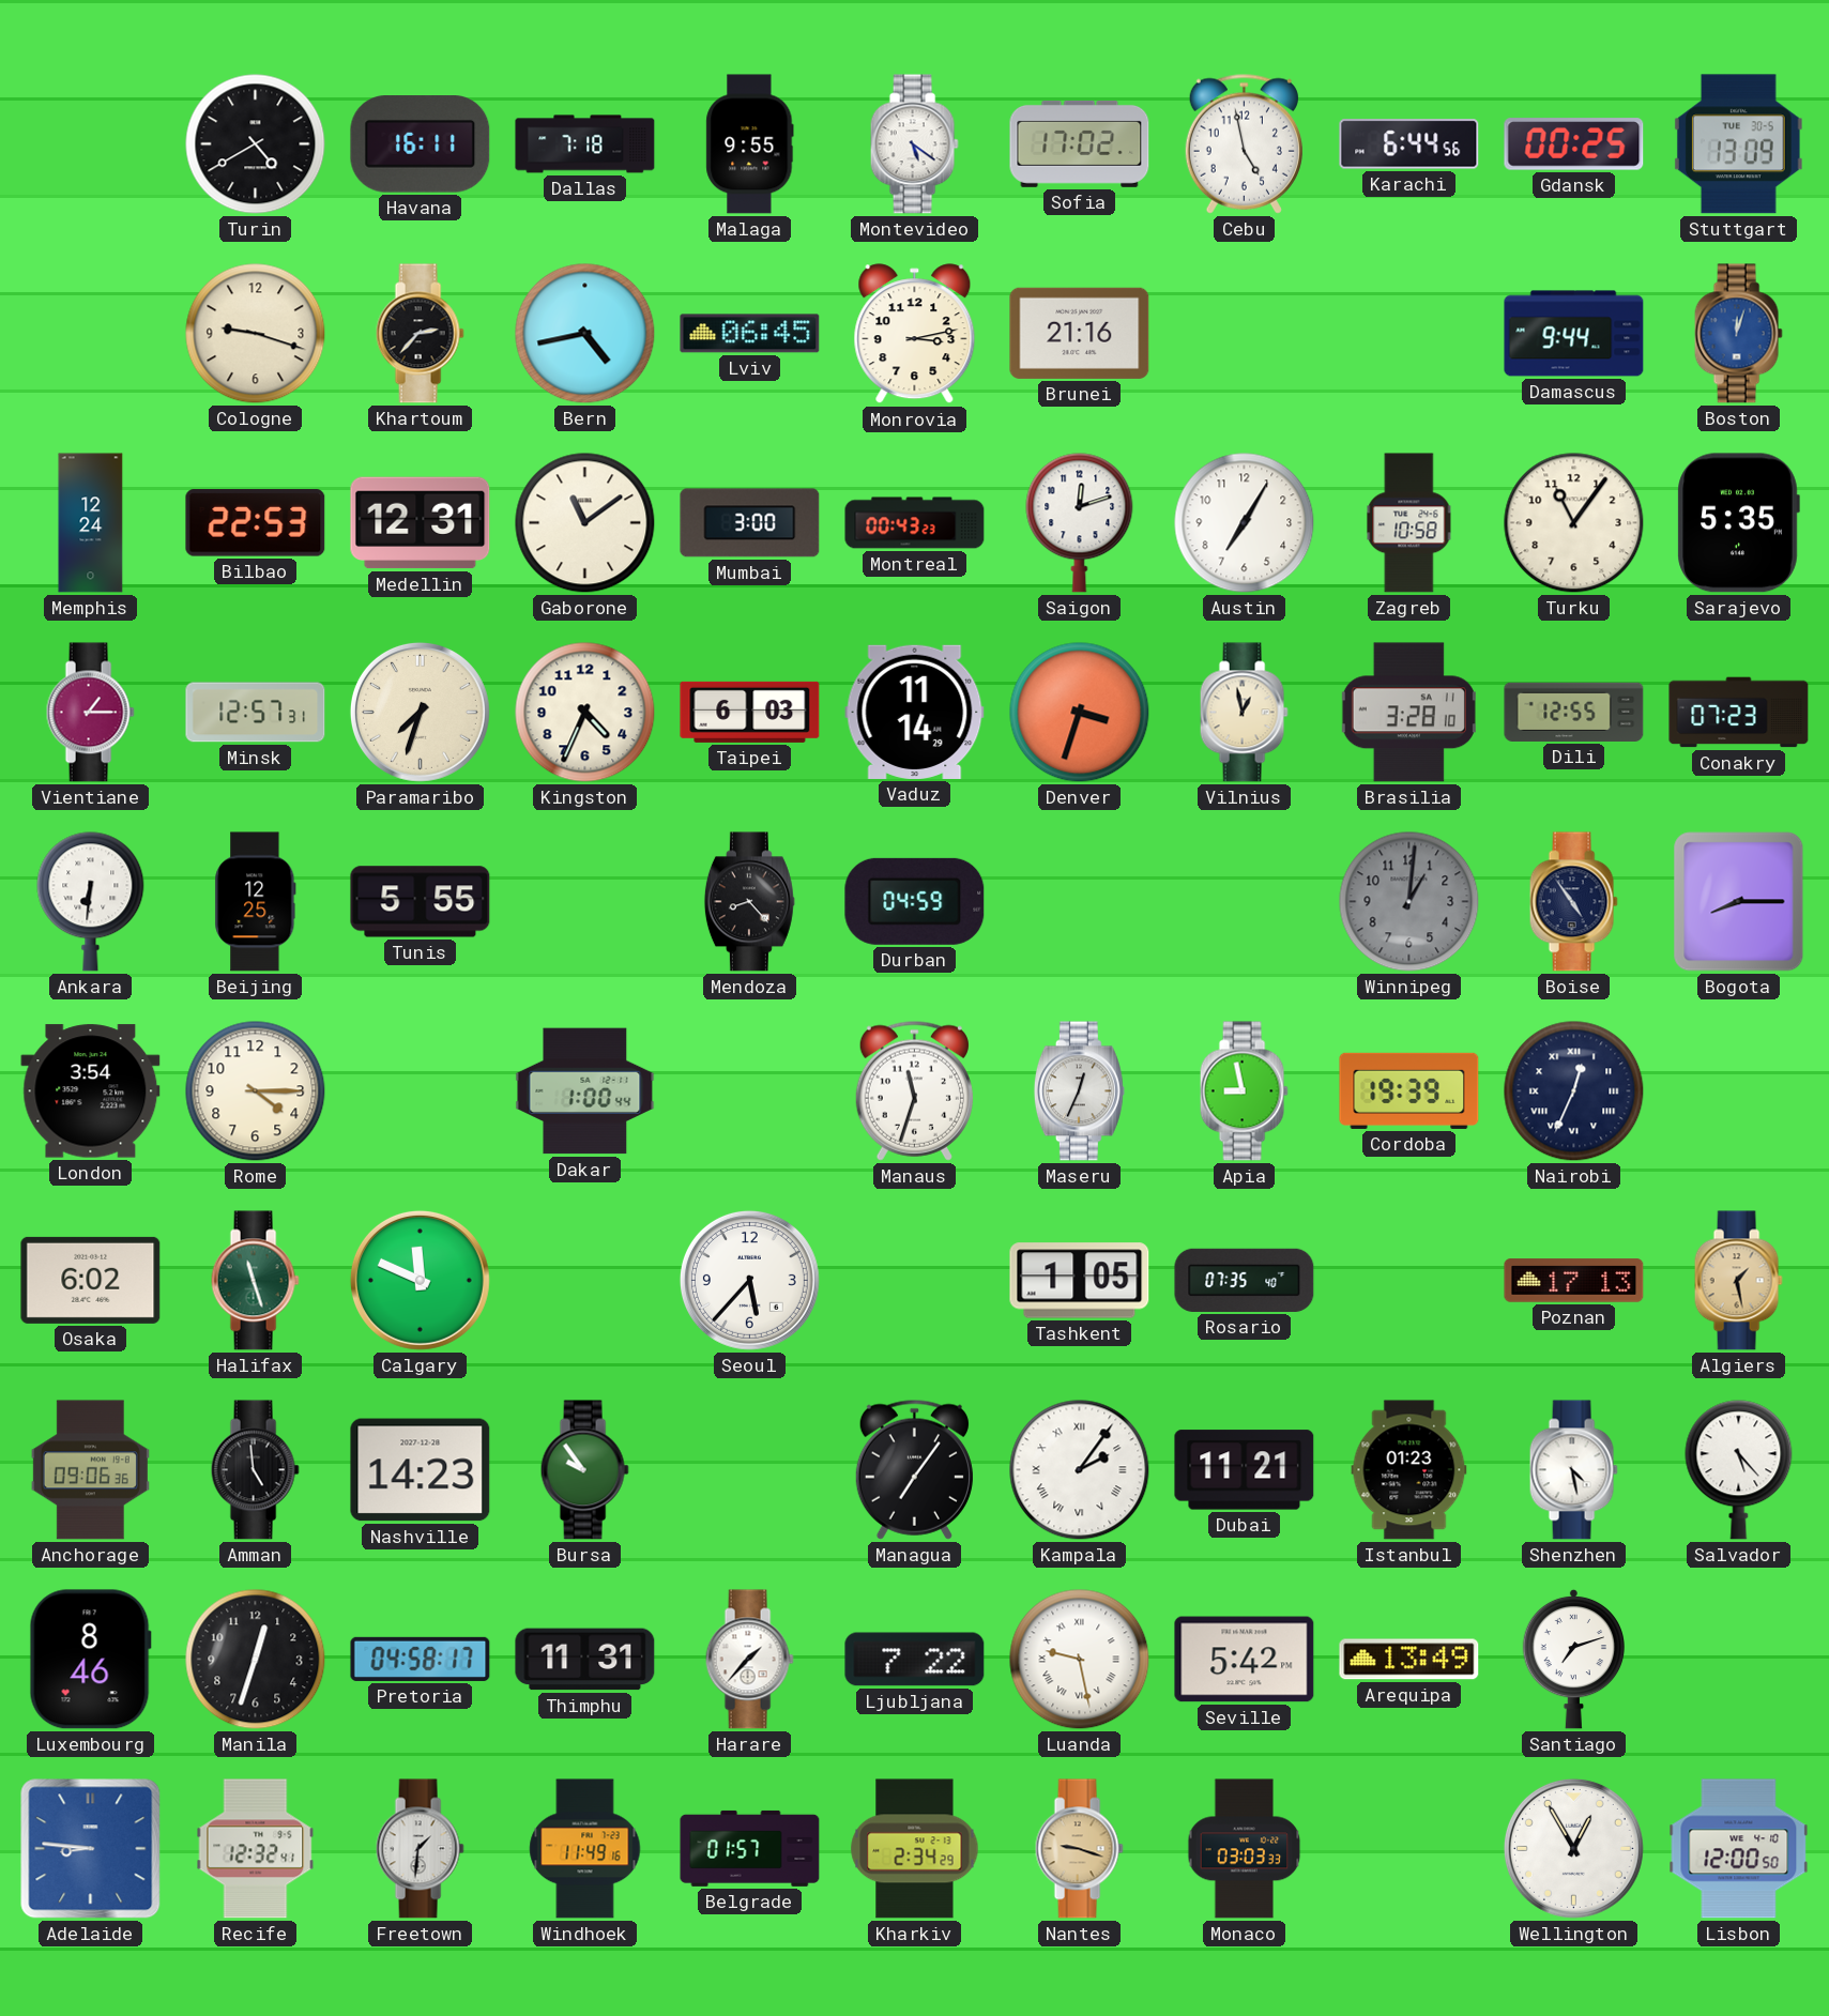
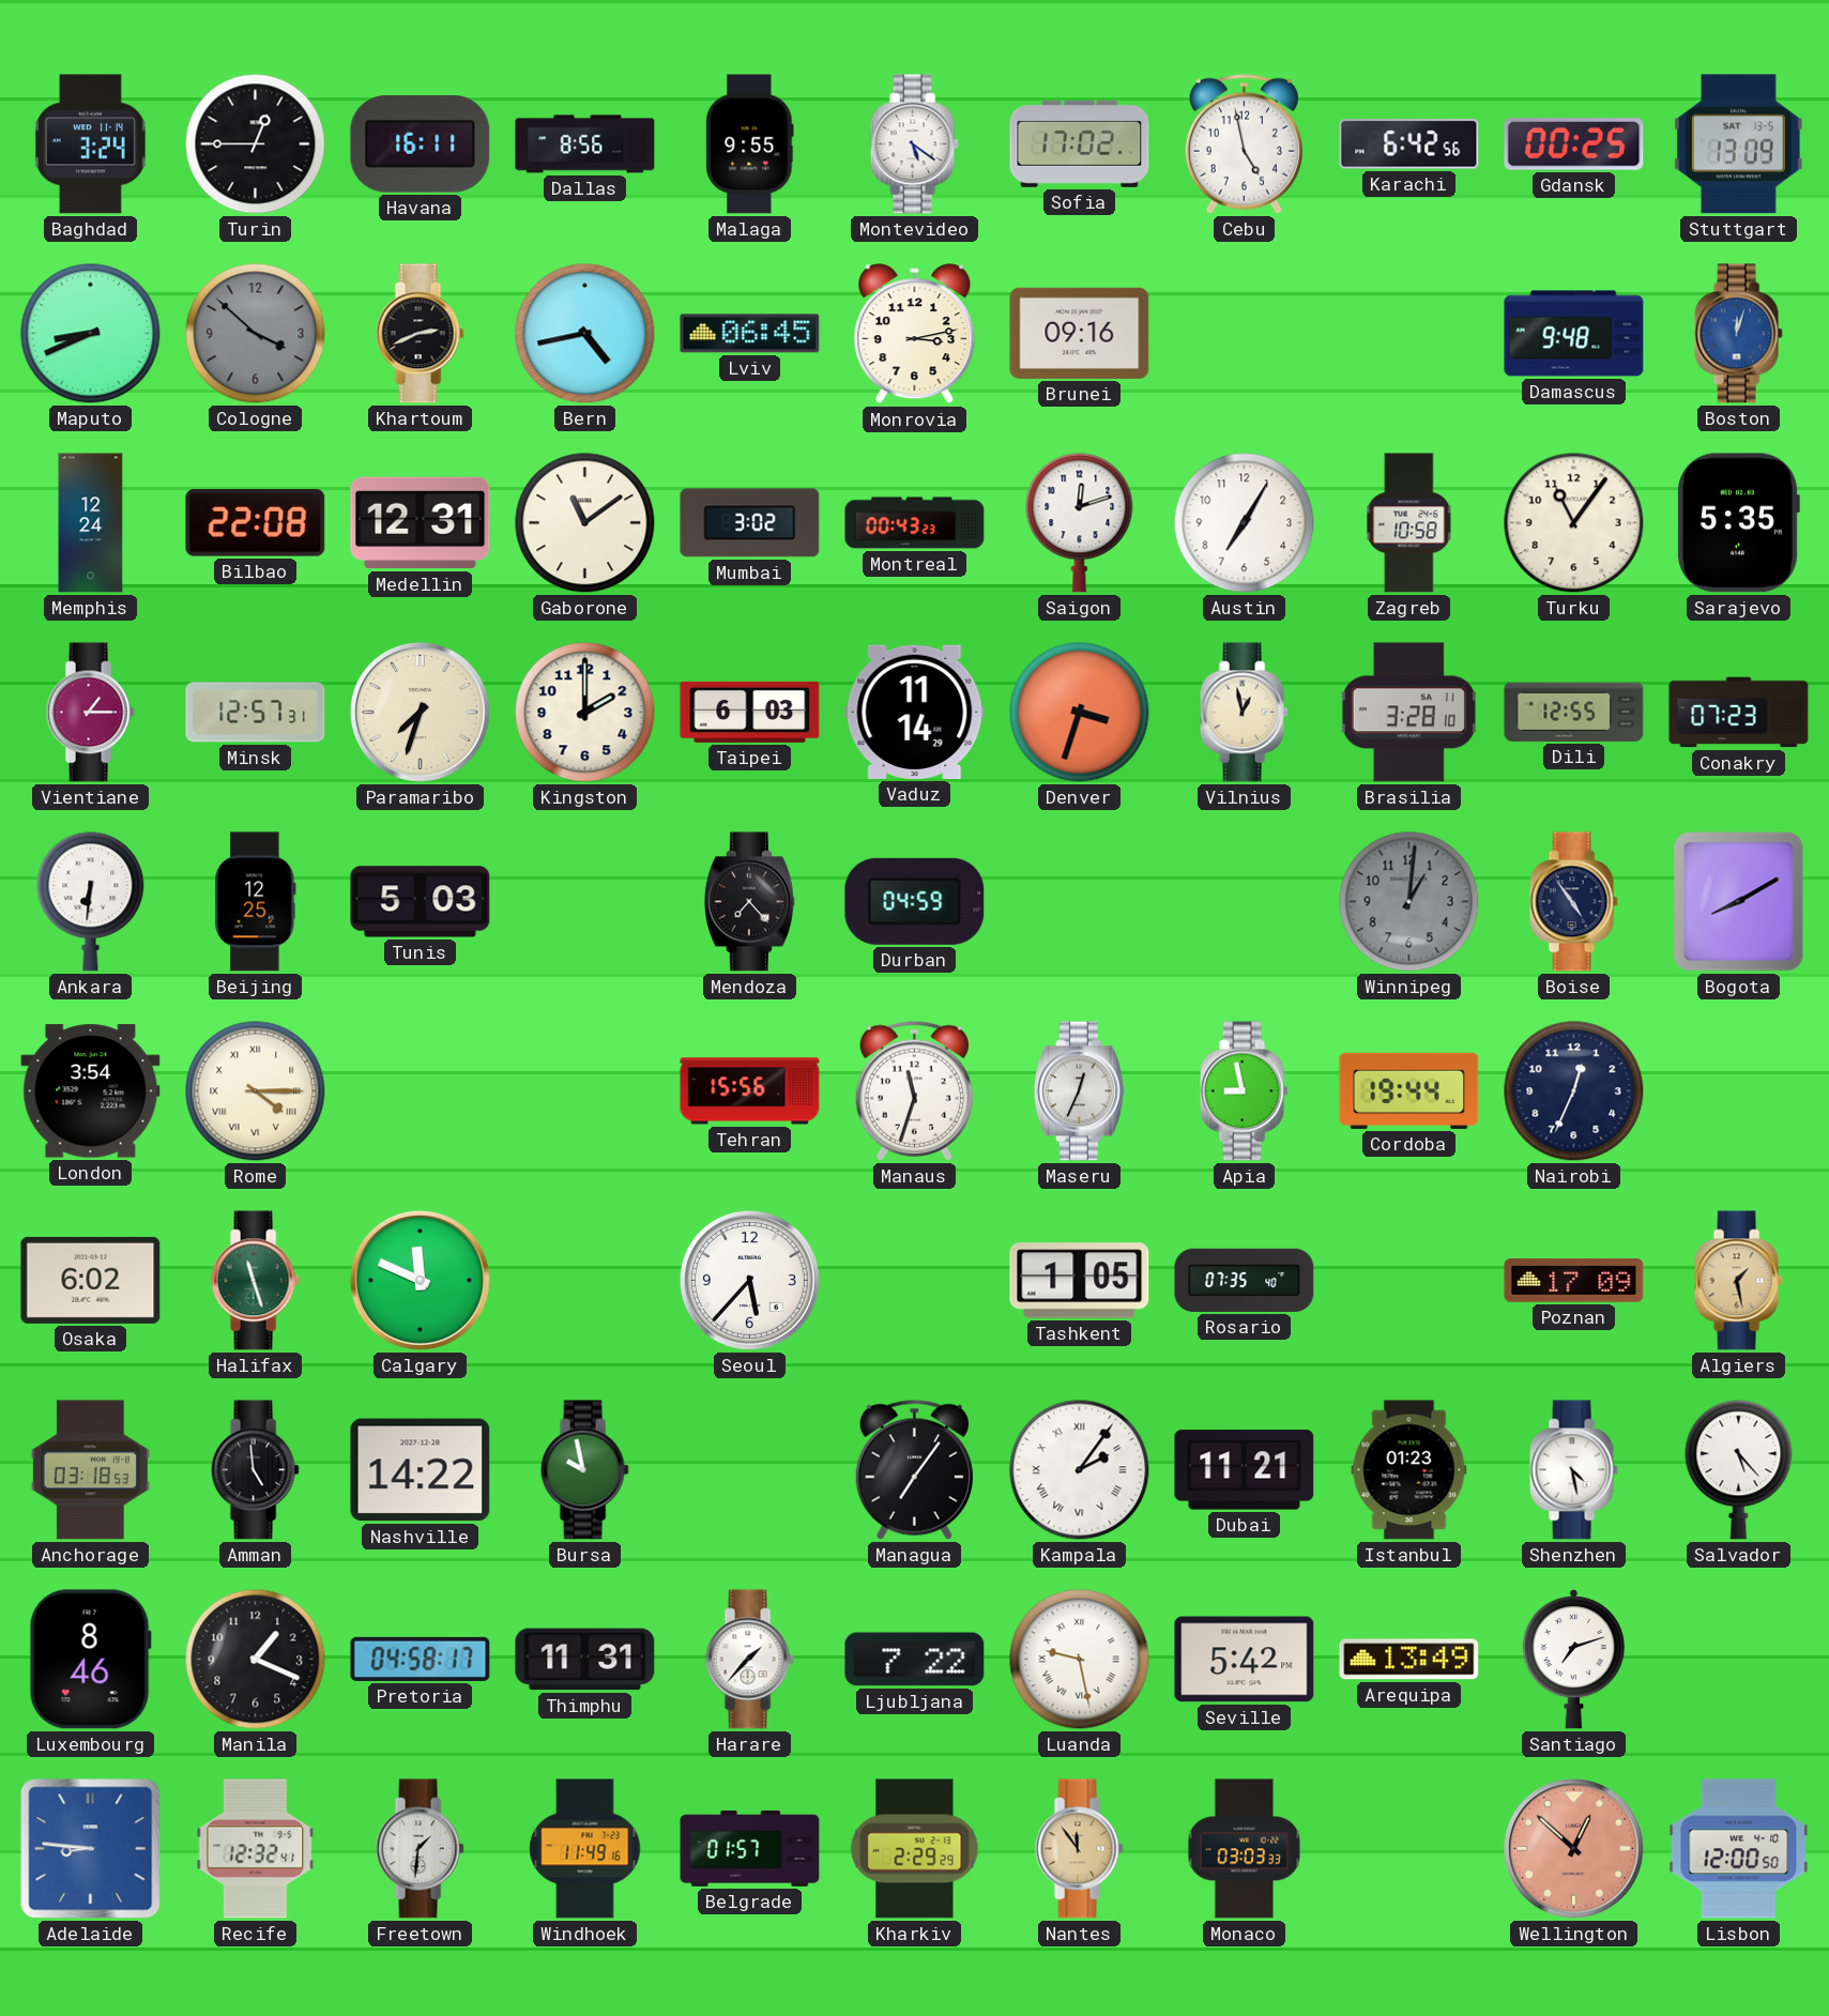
Baghdad: none -> 3:24
Turin: 4:40 -> 12:45
Dallas: 7:18 -> 8:56
Karachi: 6:44 -> 6:42
Stuttgart date: TUE 30-5 -> SAT 13-5
Maputo: none -> 8:41
Cologne: 9:18 -> 3:52
Cologne dial: cream -> grey
Khartoum: 2:37 -> 2:41
Brunei: 21:16 -> 09:16
Damascus: 9:44 -> 9:48
Bilbao: 22:53 -> 22:08
Mumbai: 3:00 -> 3:02
Kingston: 4:34 -> 2:00
Tunis: 5:55 -> 5:03
Mendoza: 8:23 -> 7:23
Bogota: 8:15 -> 8:10
Rome numerals: Arabic -> Roman
Dakar: 1:00 -> none
Tehran: none -> 15:56
Cordoba: 19:39 -> 19:44
Nairobi numerals: Roman -> Arabic
Poznan: 17:13 -> 17:09
Anchorage: 09:06 -> 03:18
Nashville: 14:23 -> 14:22
Bursa: 9:54 -> 9:58
Manila: 12:33 -> 1:19
Kharkiv: 2:34 -> 2:29
Nantes: 9:18 -> 11:54
Wellington: 12:55 -> 12:52
Wellington dial: white -> salmon
